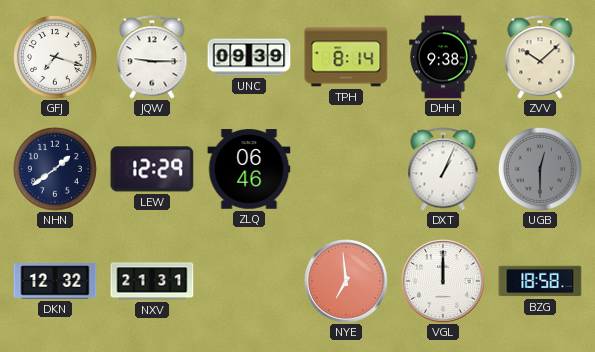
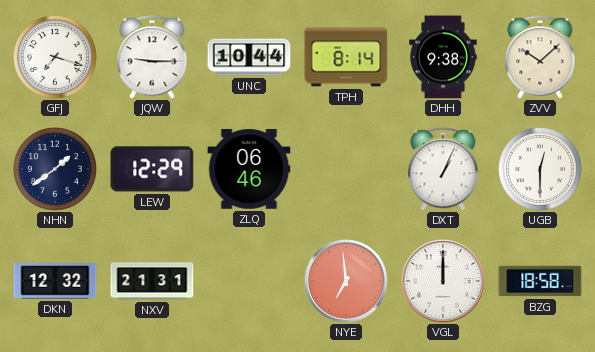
UNC: 09:39 -> 10:44
UGB dial: grey -> white
